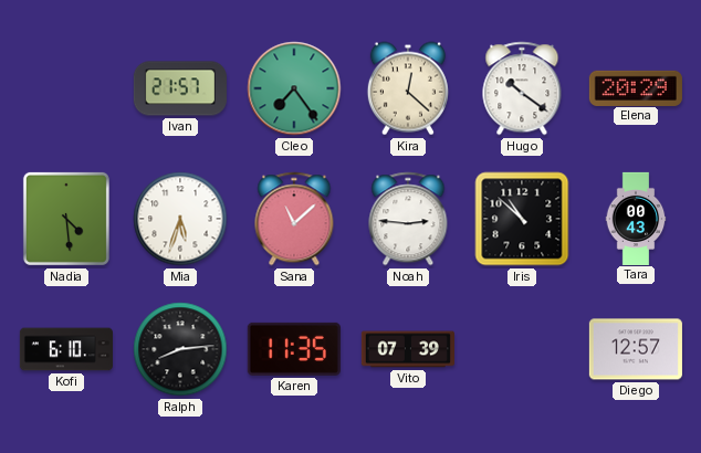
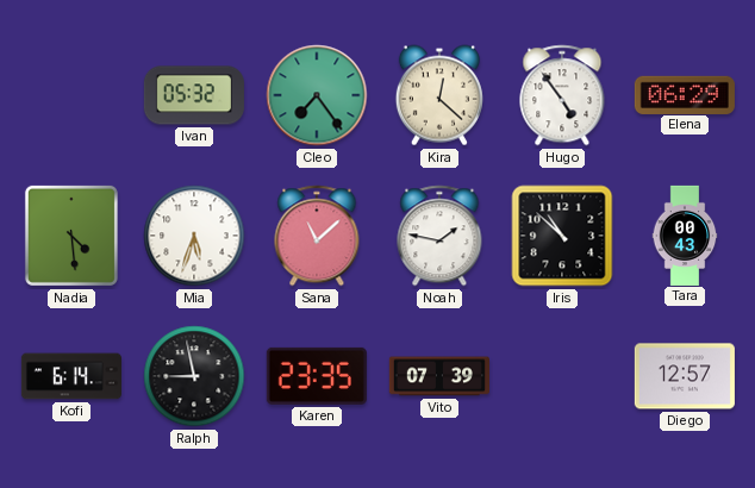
Ivan: 21:57 -> 05:32
Hugo: 10:21 -> 4:54
Elena: 20:29 -> 06:29
Noah: 2:46 -> 1:47
Kofi: 6:10 -> 6:14
Ralph: 8:14 -> 8:58
Karen: 11:35 -> 23:35
